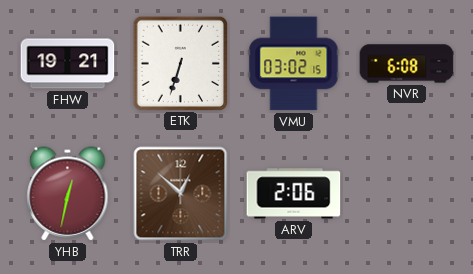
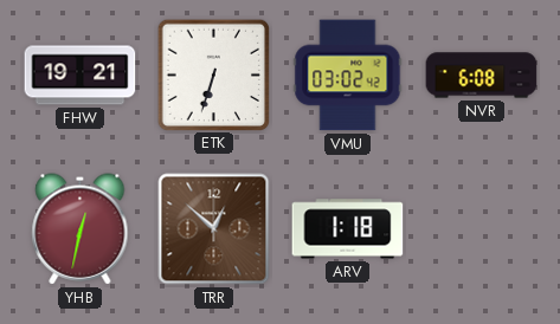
VMU: 03:02:15 -> 03:02:42
ARV: 2:06 -> 1:18
